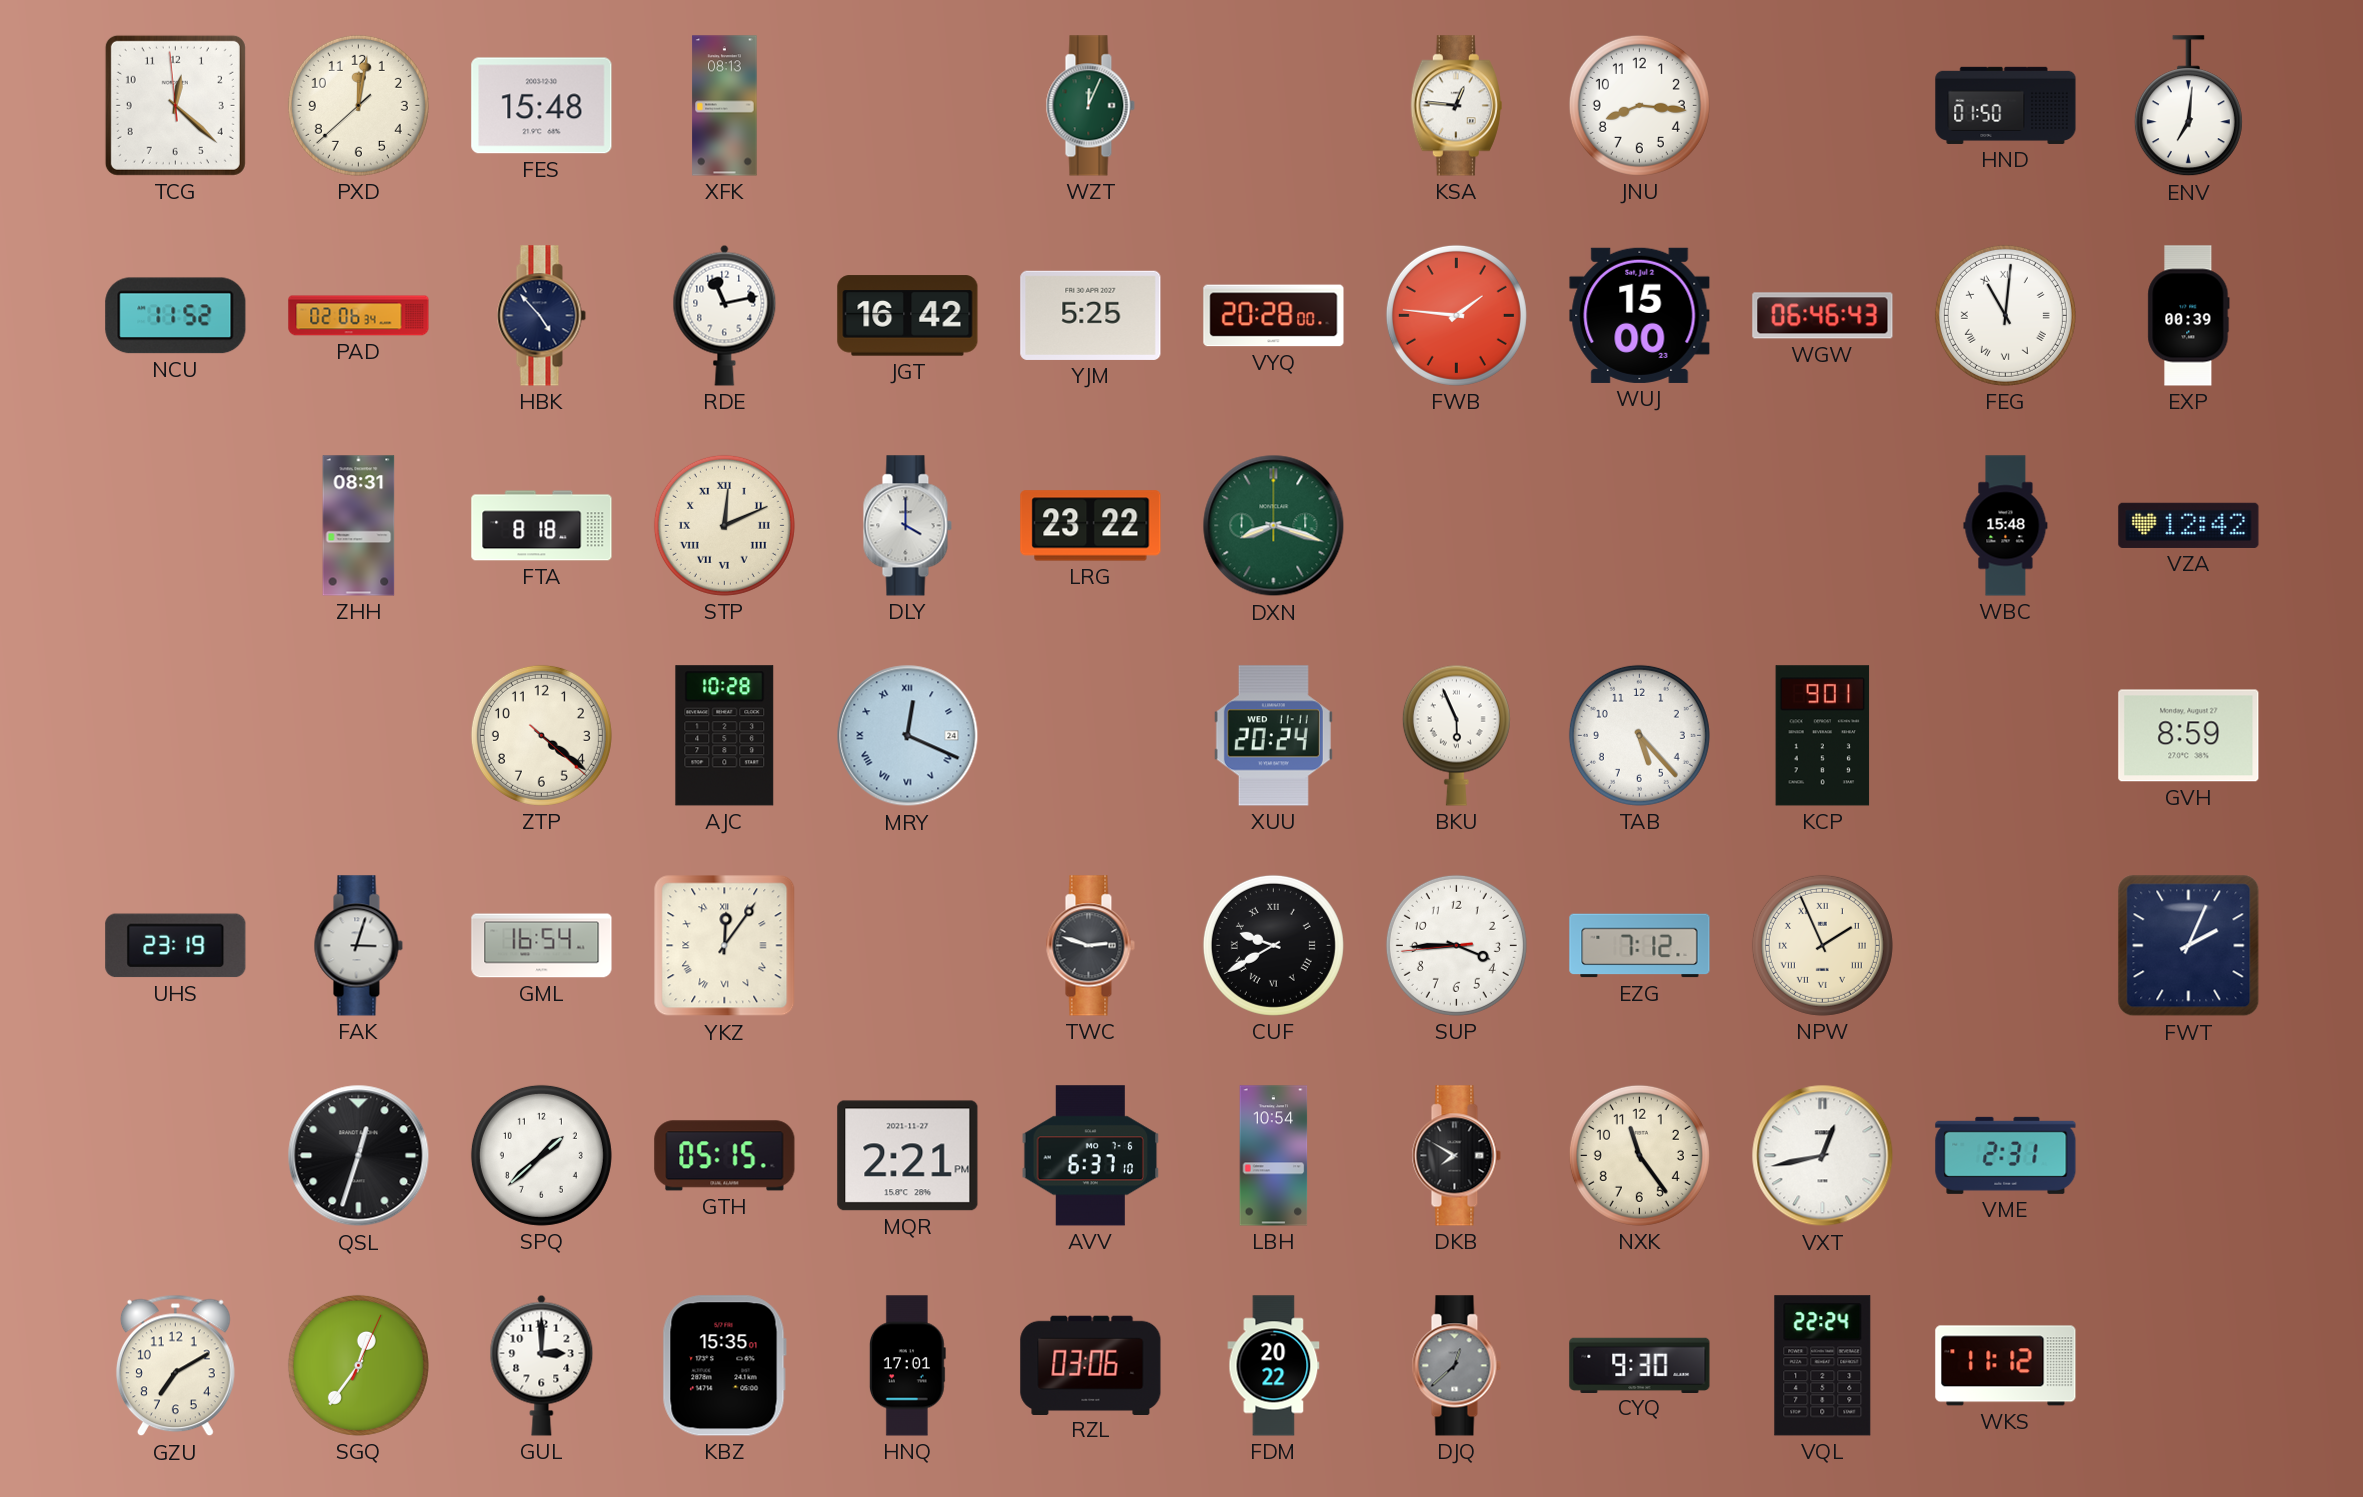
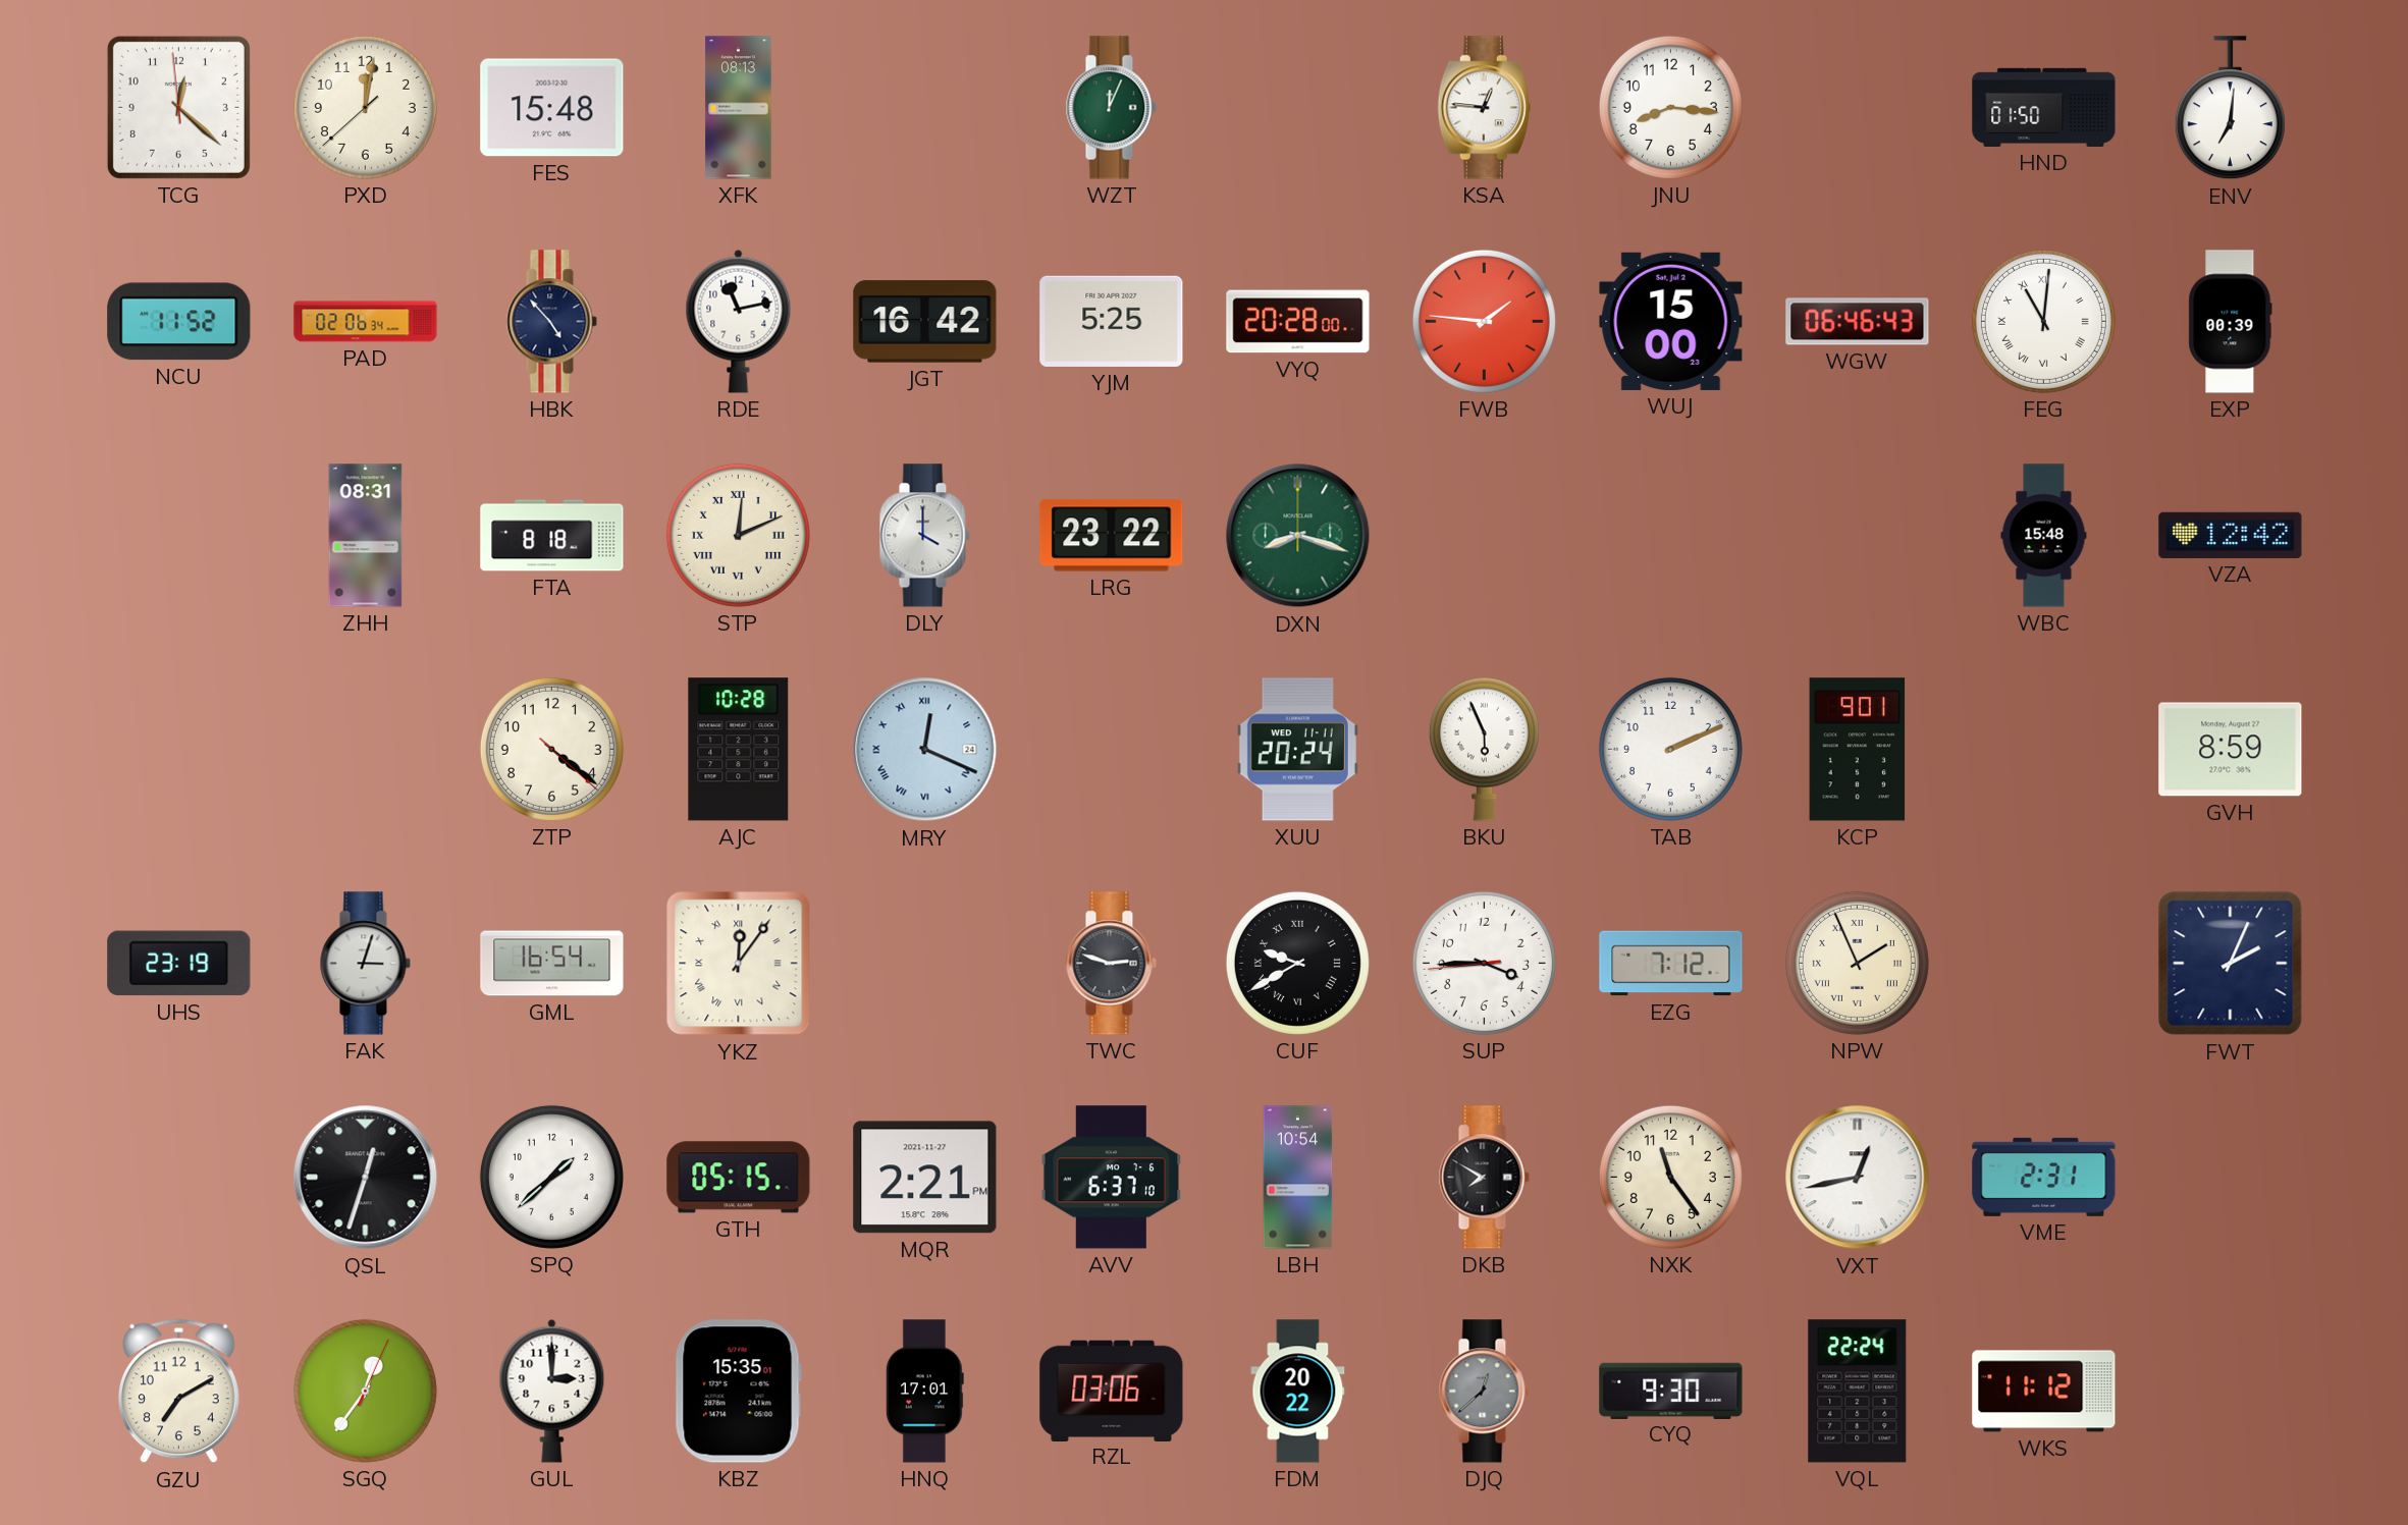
TAB: 5:23 -> 2:11
